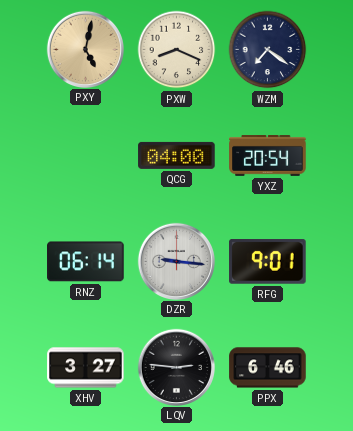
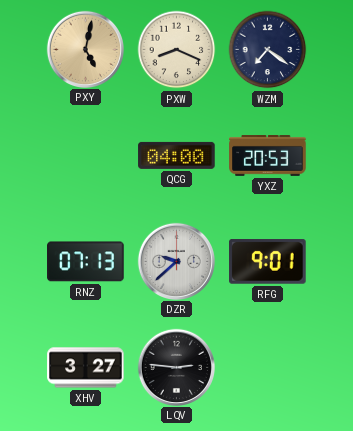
YXZ: 20:54 -> 20:53
RNZ: 06:14 -> 07:13
DZR: 9:16 -> 9:38
PPX: 6:46 -> none
